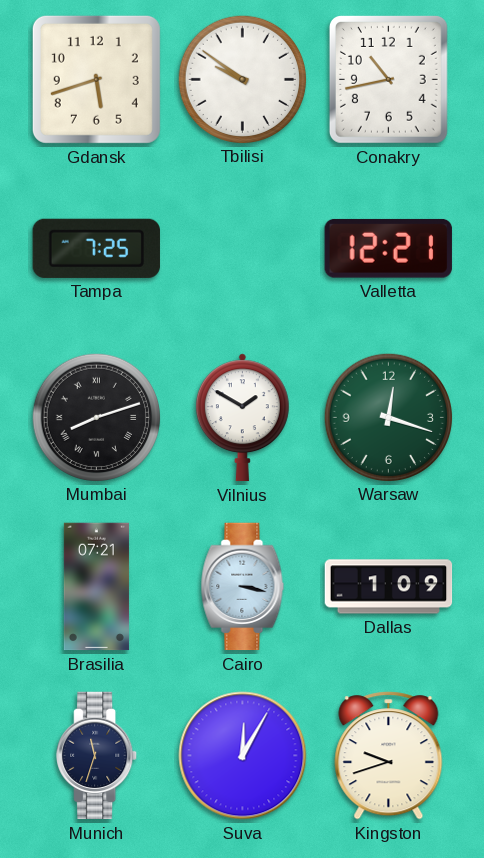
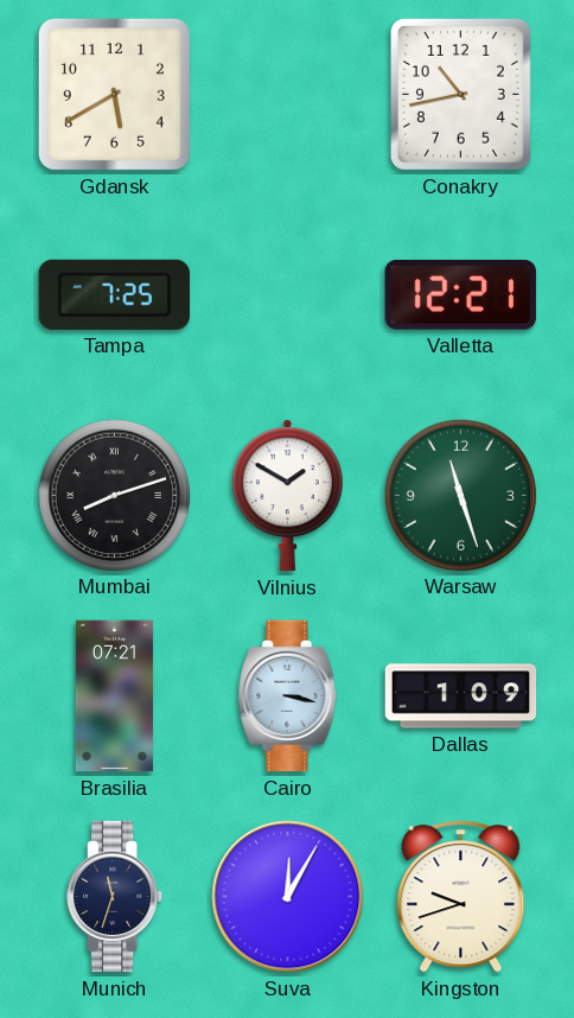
Gdansk: 5:42 -> 5:40
Tbilisi: 9:51 -> none
Warsaw: 12:18 -> 11:27
